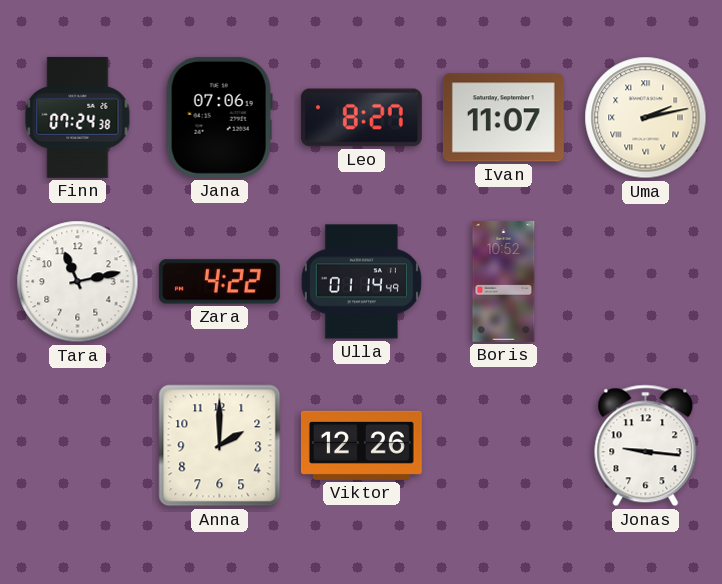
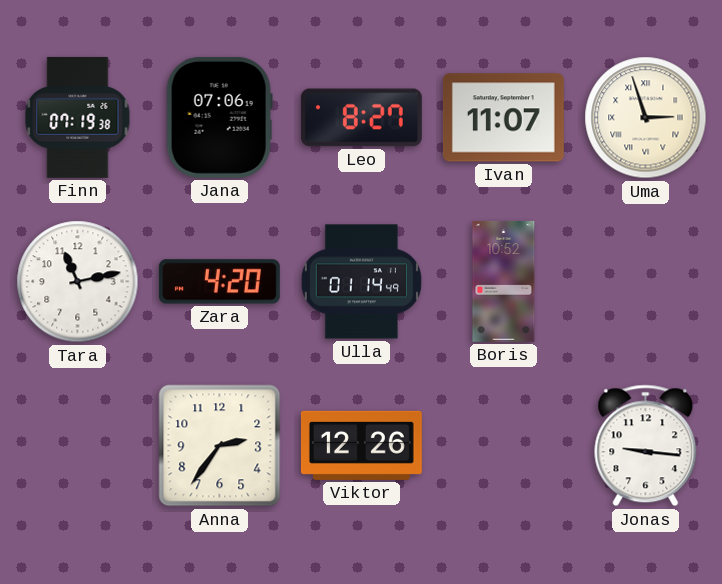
Finn: 07:24 -> 07:19
Uma: 2:13 -> 2:57
Zara: 4:22 -> 4:20
Anna: 2:00 -> 2:36
